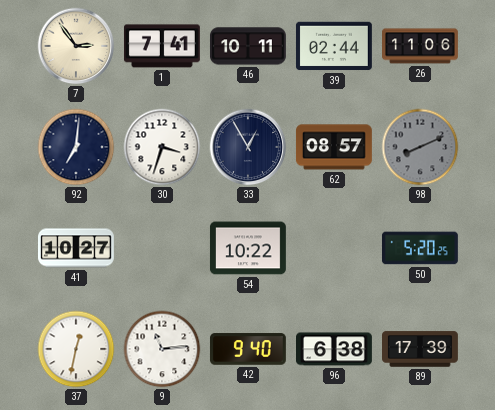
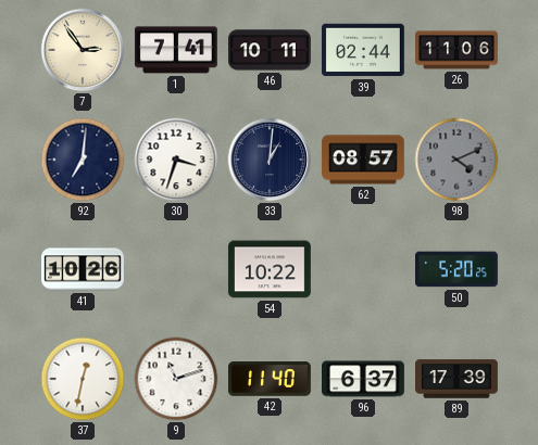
33: 12:55 -> 1:01
98: 8:11 -> 4:11
41: 10:27 -> 10:26
9: 11:14 -> 11:12
42: 9:40 -> 11:40
96: 6:38 -> 6:37
